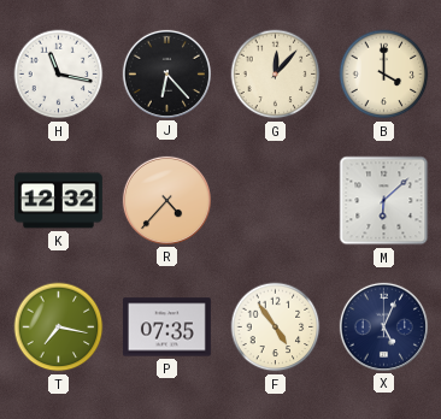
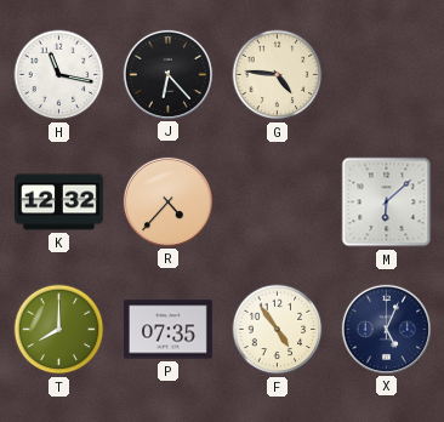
G: 12:07 -> 4:46
B: 4:00 -> none
T: 7:17 -> 8:00
